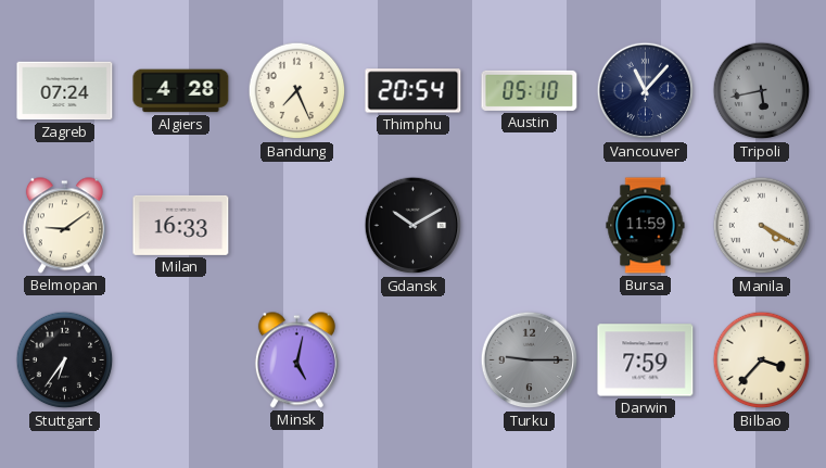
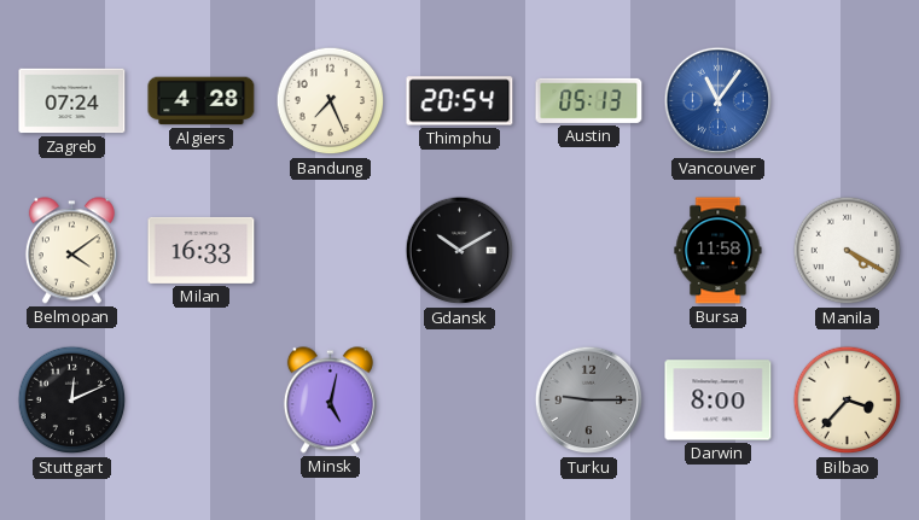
Austin: 05:10 -> 05:13
Vancouver: 11:07 -> 11:06
Vancouver dial: navy -> blue
Tripoli: 5:43 -> none
Belmopan: 9:09 -> 4:09
Bursa: 11:59 -> 11:58
Stuttgart: 6:36 -> 12:11
Darwin: 7:59 -> 8:00
